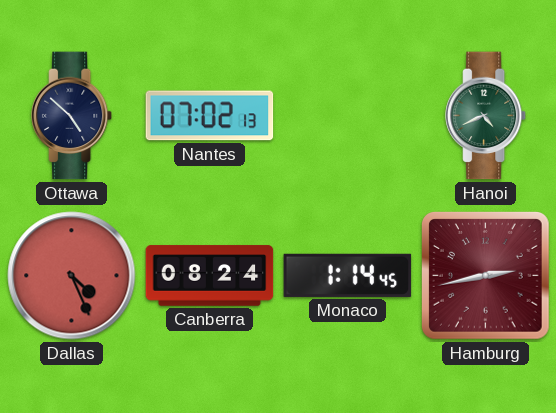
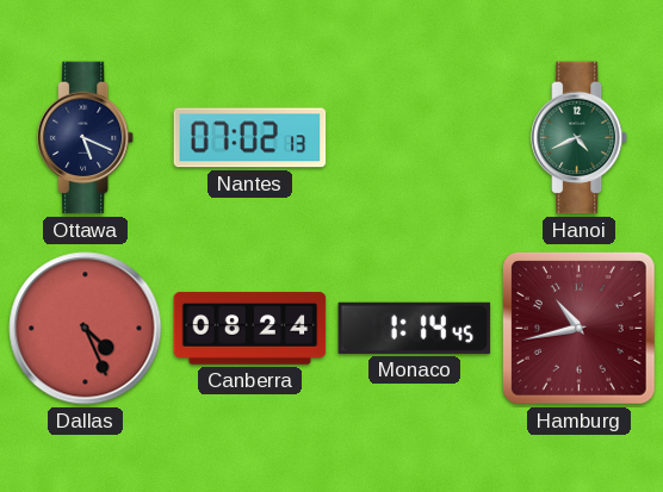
Ottawa: 4:52 -> 5:19
Hamburg: 2:43 -> 10:43
